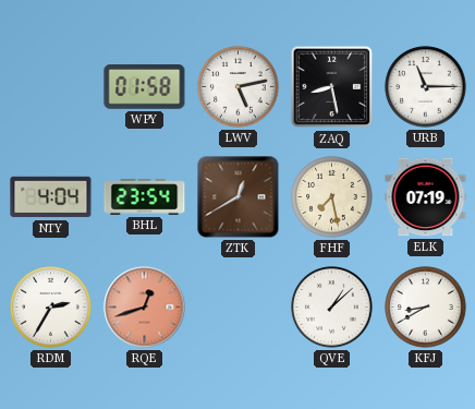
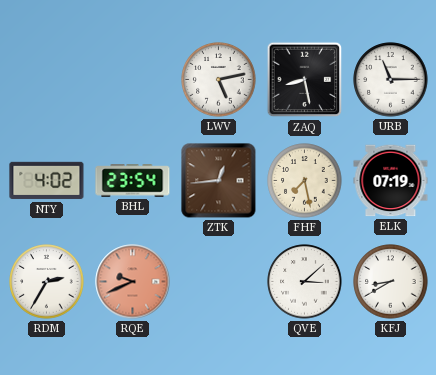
WPY: 01:58 -> none
NTY: 4:04 -> 4:02
ZTK: 12:40 -> 12:44
RQE: 12:42 -> 9:41
QVE: 1:08 -> 3:08
